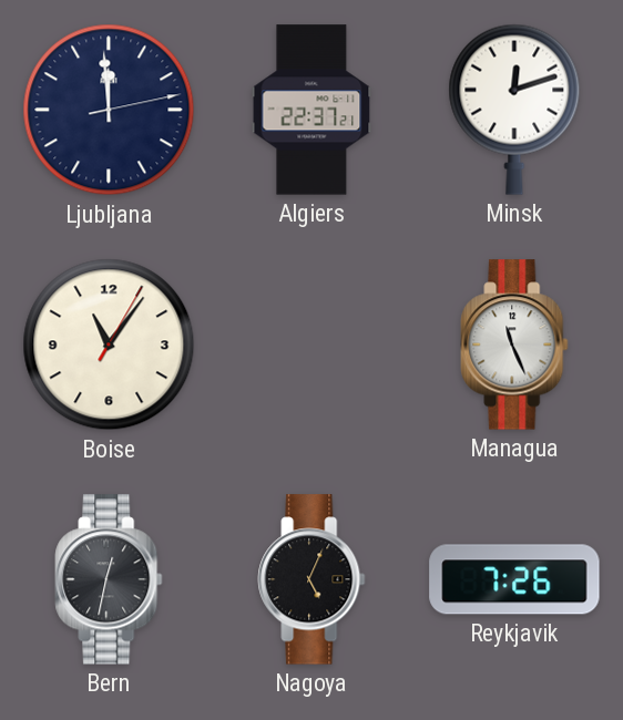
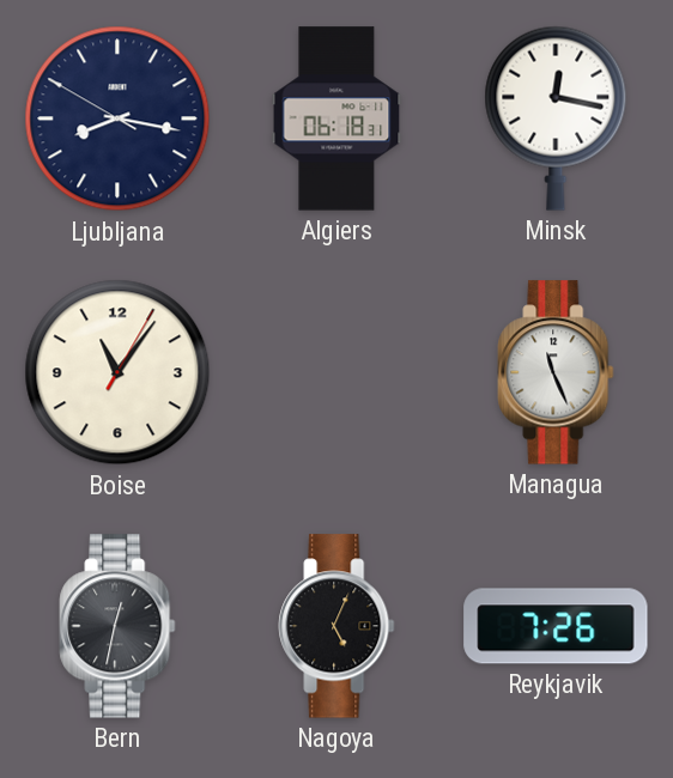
Ljubljana: 11:59 -> 8:16
Algiers: 22:37 -> 06:18
Minsk: 12:12 -> 12:17
